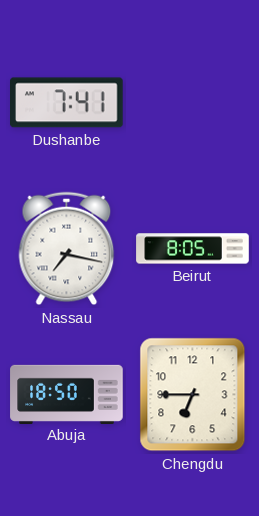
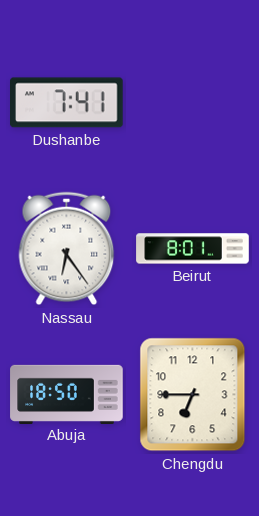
Nassau: 7:17 -> 6:24
Beirut: 8:05 -> 8:01
